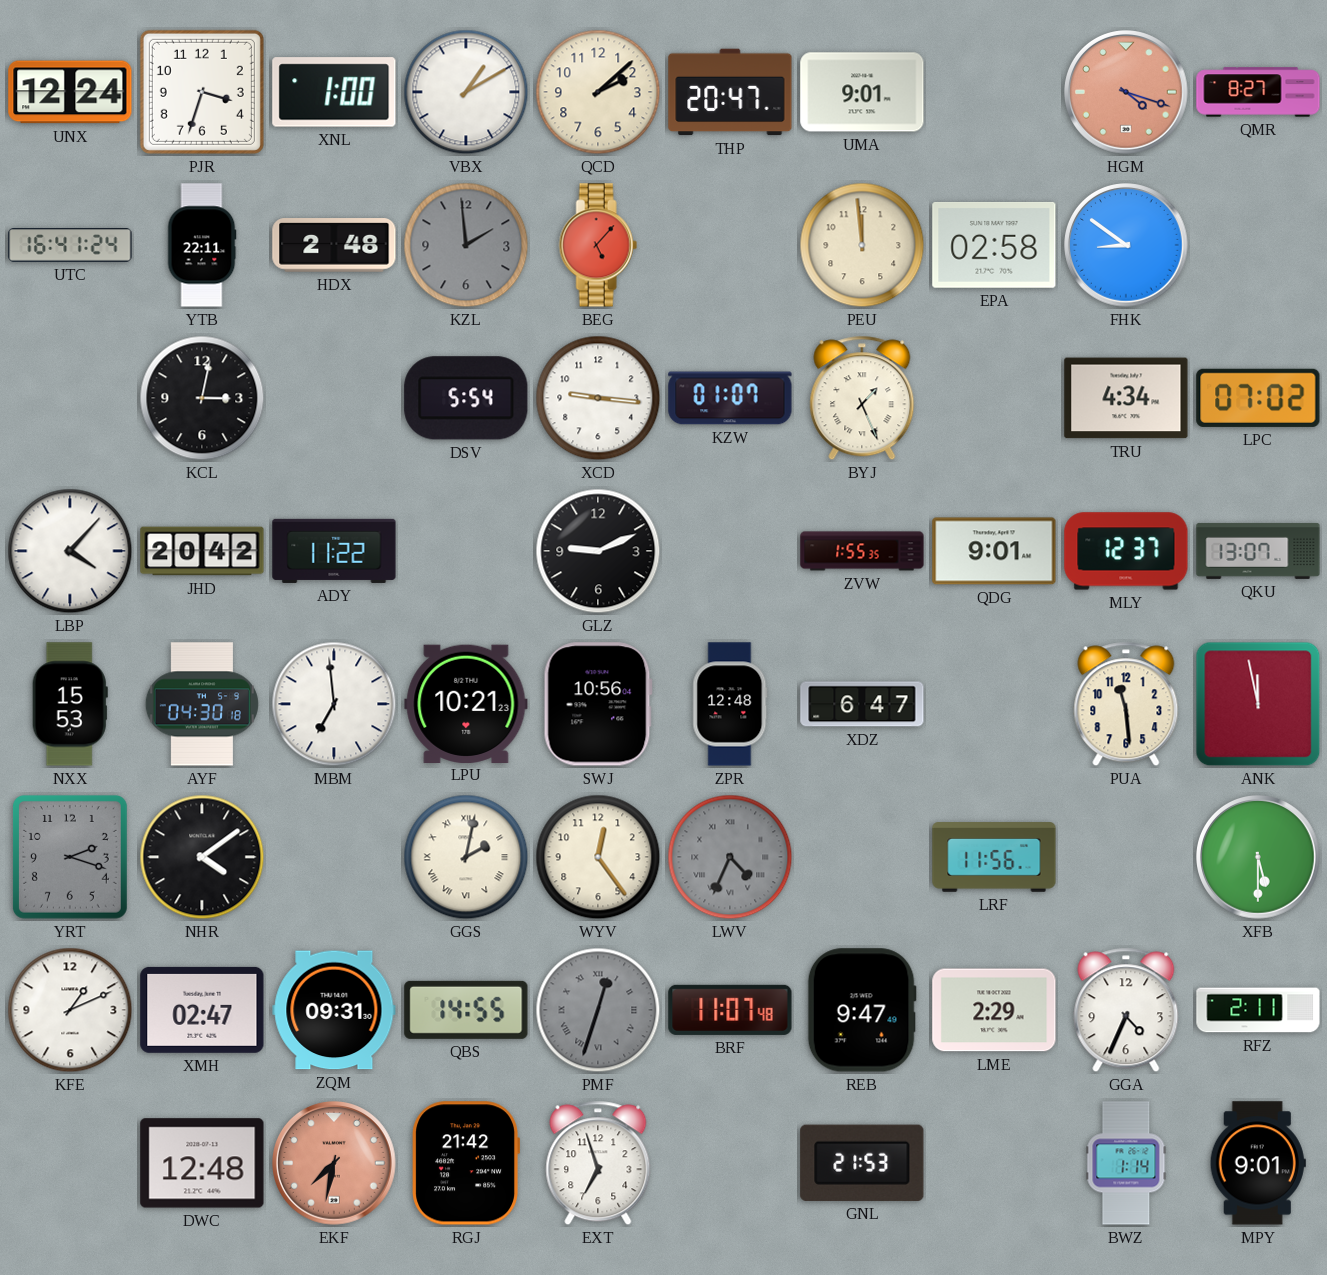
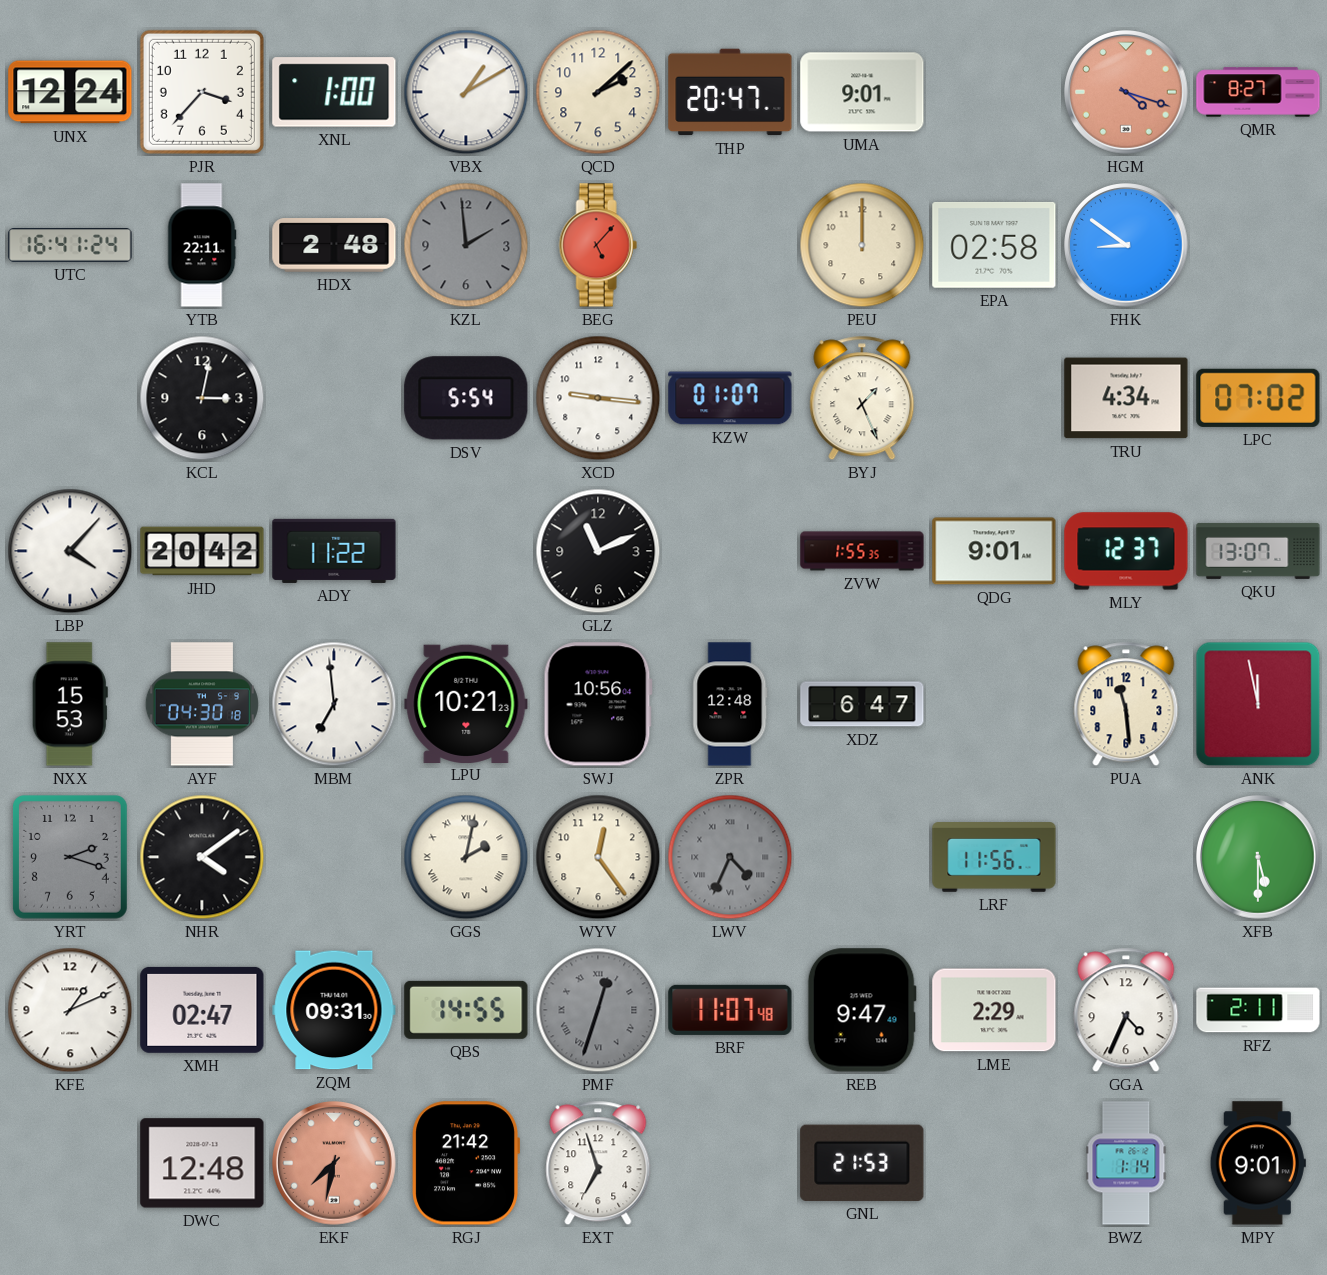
PJR: 3:33 -> 3:37
PEU: 11:59 -> 12:00
GLZ: 9:11 -> 11:11
